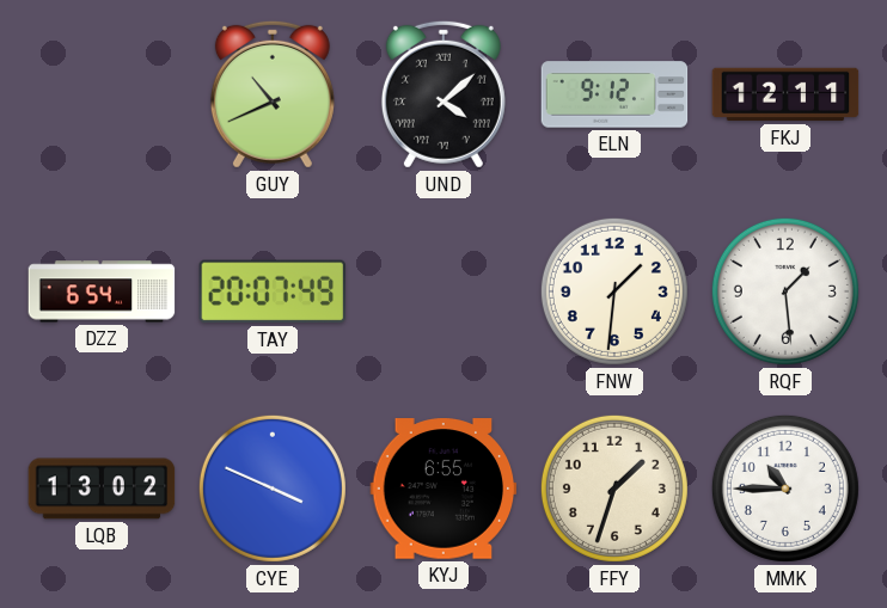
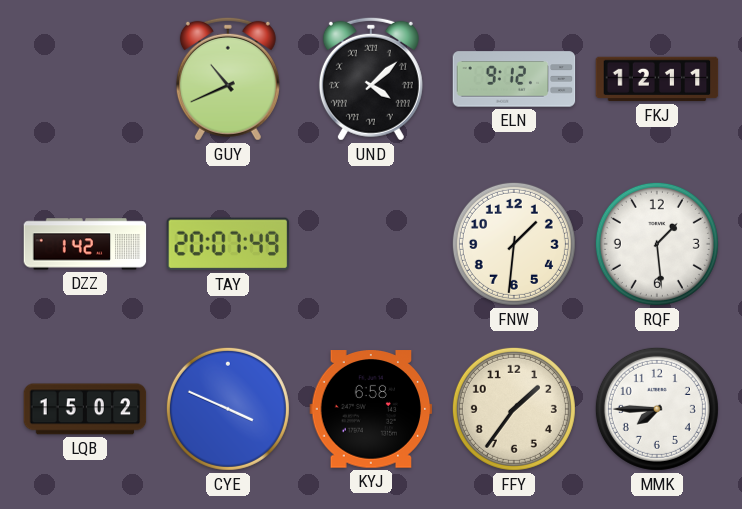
DZZ: 6:54 -> 1:42
LQB: 13:02 -> 15:02
KYJ: 6:55 -> 6:58
FFY: 1:33 -> 1:36
MMK: 10:45 -> 7:45
